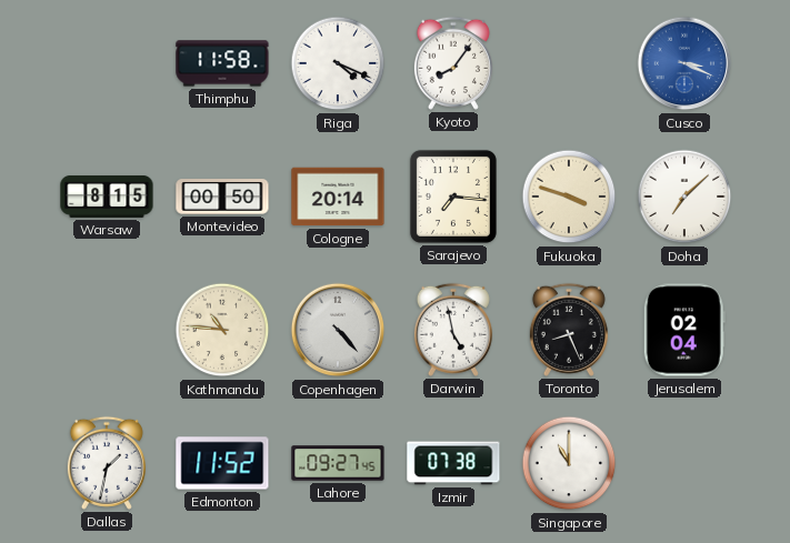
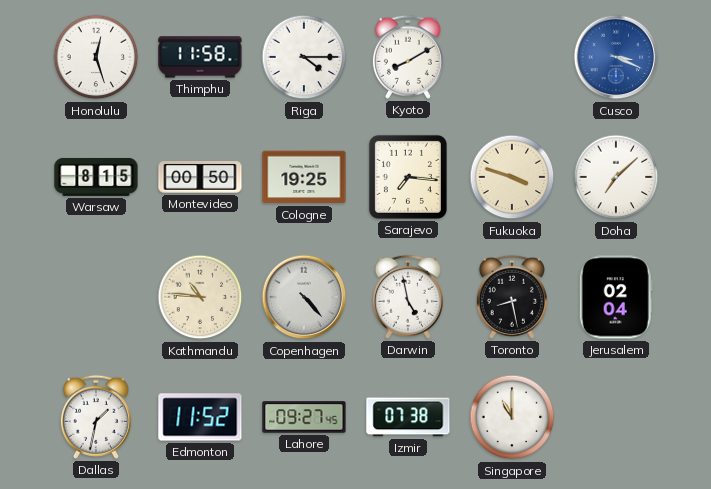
Honolulu: none -> 12:27
Riga: 4:19 -> 4:15
Kyoto: 8:06 -> 8:10
Cologne: 20:14 -> 19:25
Toronto: 8:26 -> 8:28
